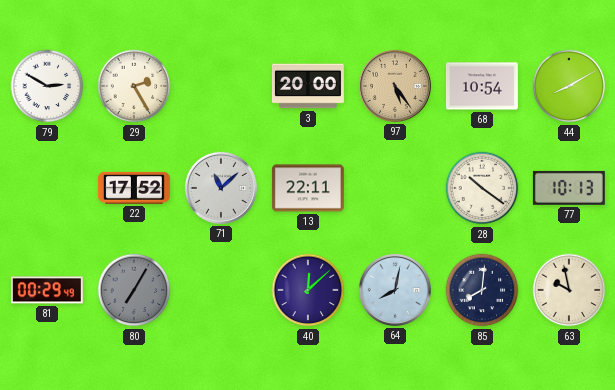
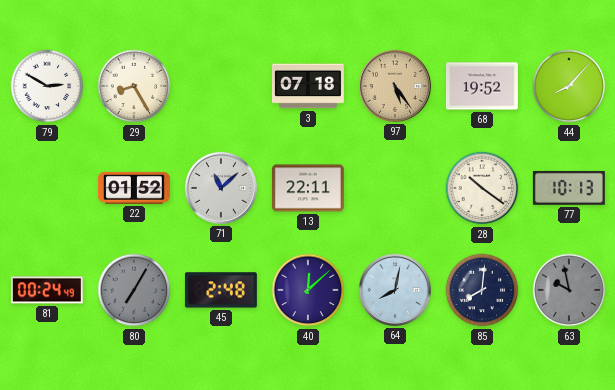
29: 2:25 -> 8:25
3: 20:00 -> 07:18
68: 10:54 -> 19:52
44: 8:10 -> 8:07
22: 17:52 -> 01:52
81: 00:29 -> 00:24
45: none -> 2:48
63 dial: cream -> grey
